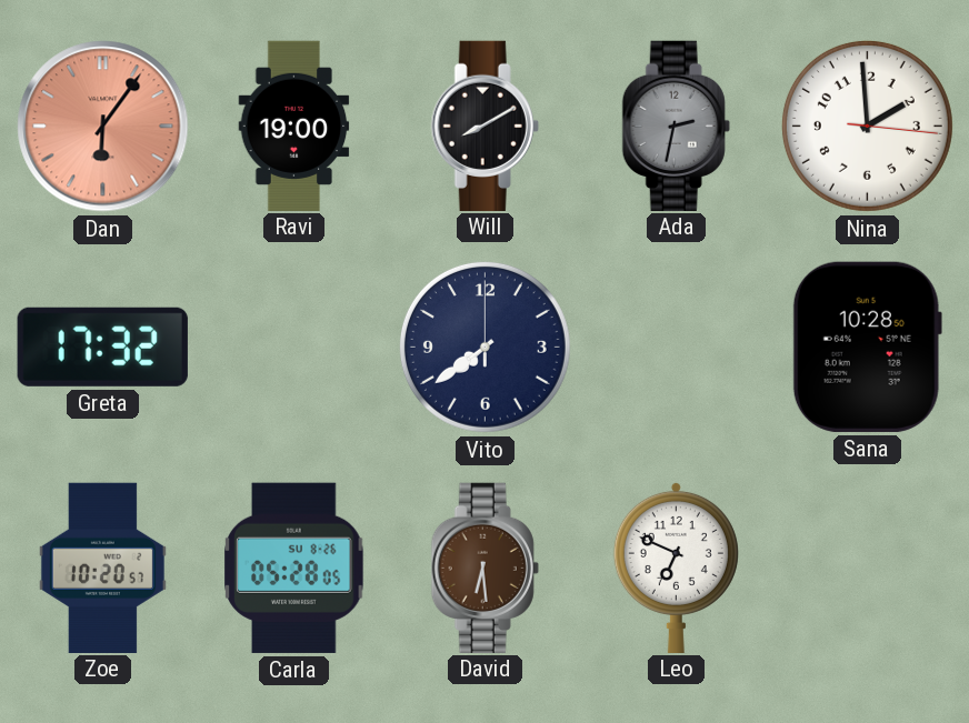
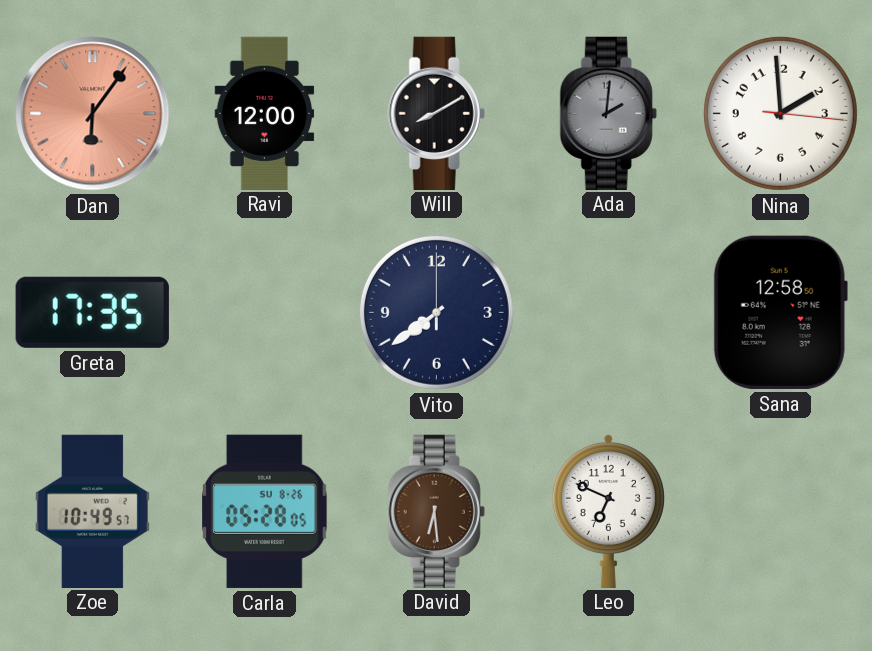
Ravi: 19:00 -> 12:00
Ada: 2:32 -> 2:01
Greta: 17:32 -> 17:35
Sana: 10:28 -> 12:58
Zoe: 10:20 -> 10:49
